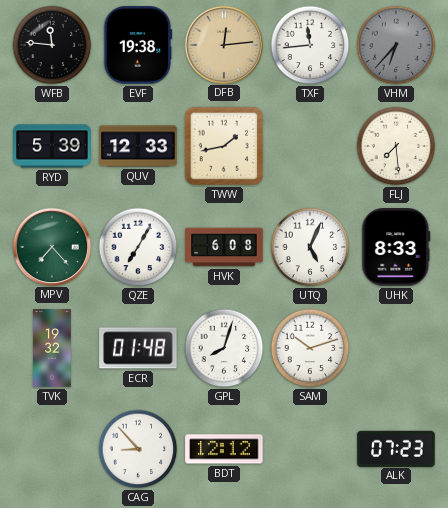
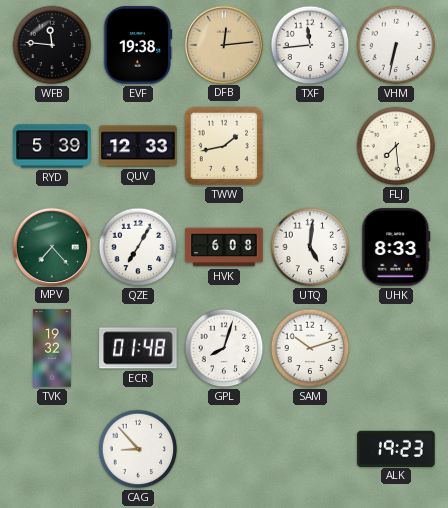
VHM: 6:37 -> 6:32
VHM dial: grey -> white
UTQ: 5:04 -> 5:01
BDT: 12:12 -> none
ALK: 07:23 -> 19:23
